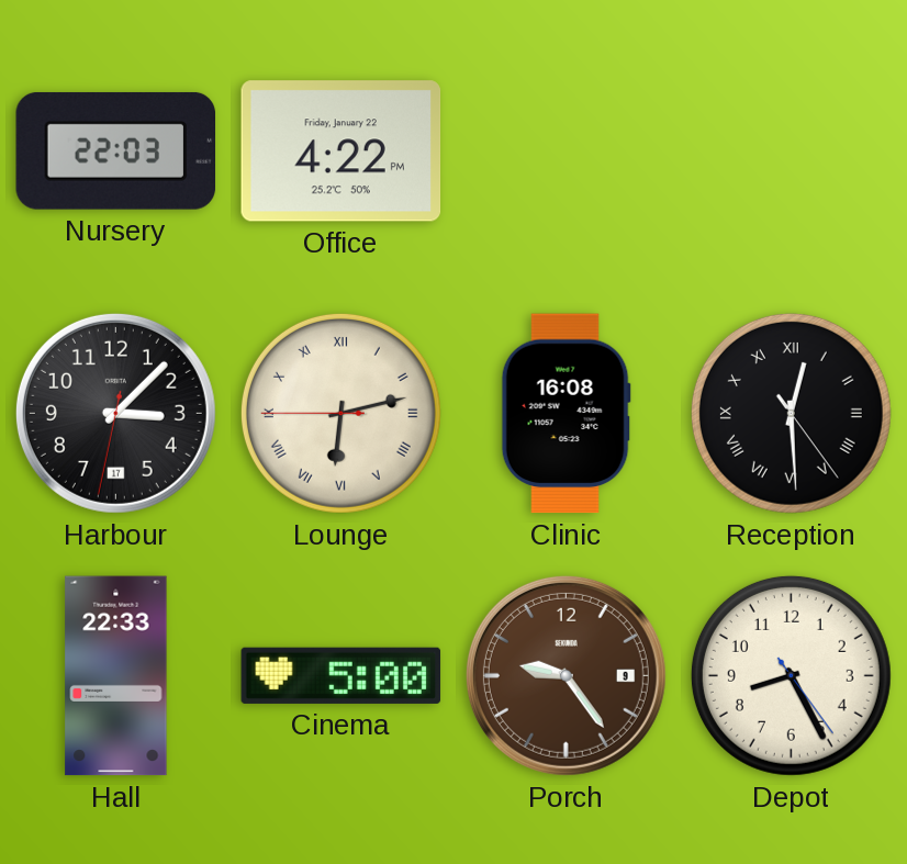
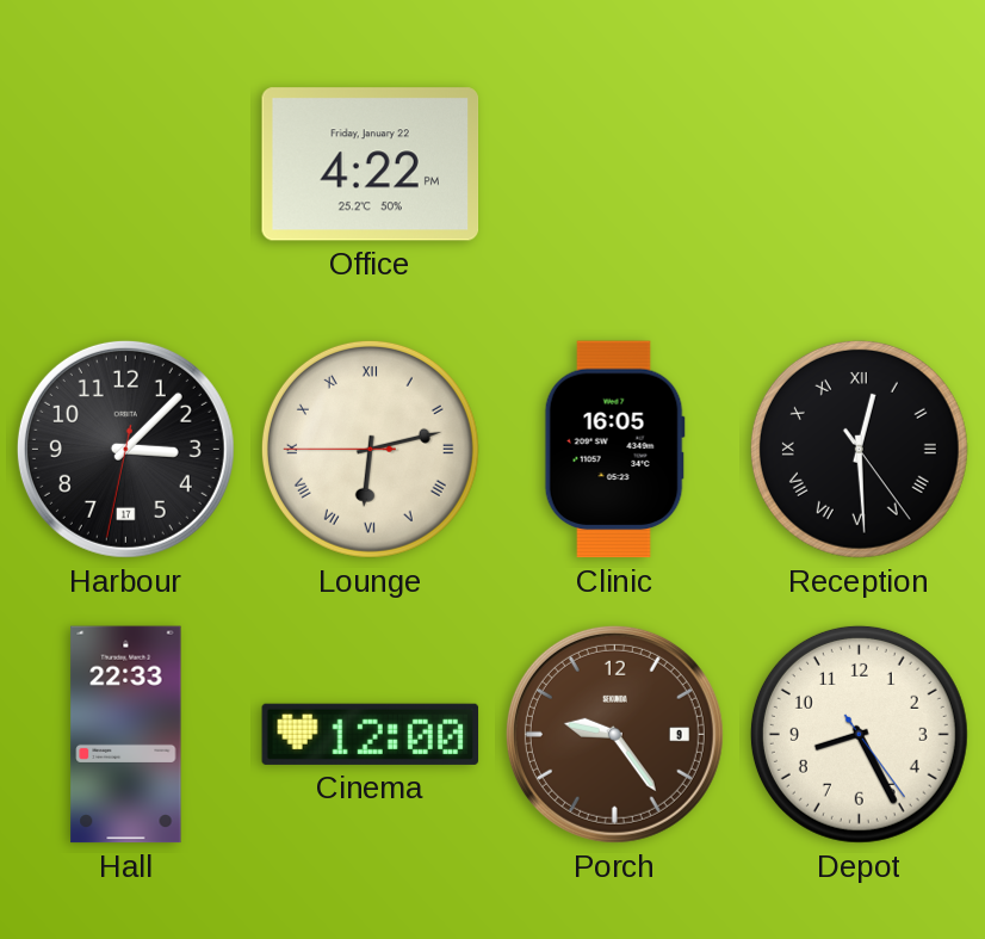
Nursery: 22:03 -> none
Clinic: 16:08 -> 16:05
Cinema: 5:00 -> 12:00
